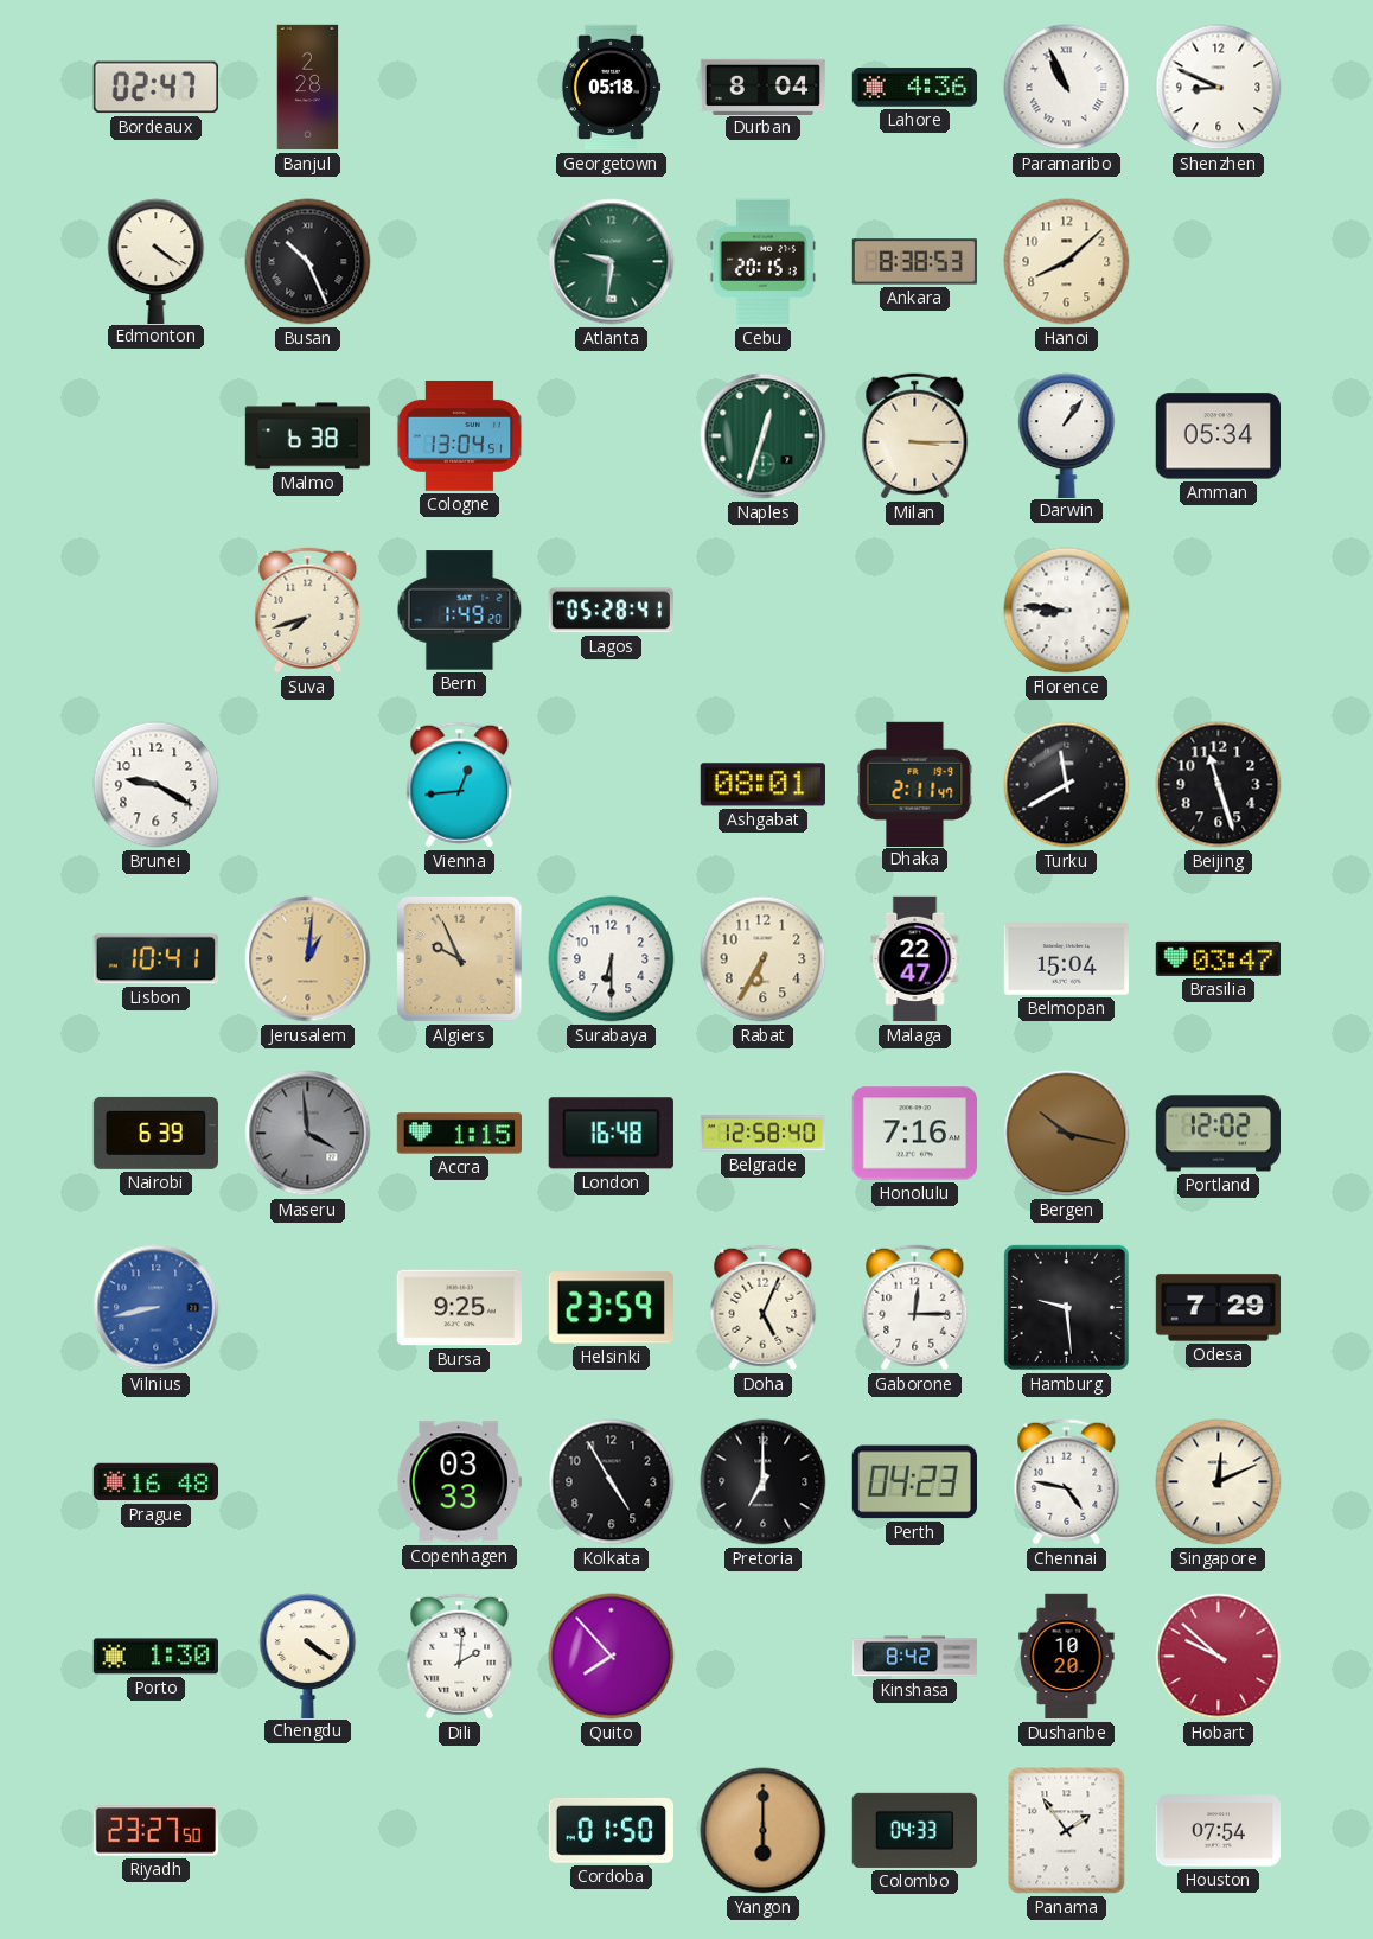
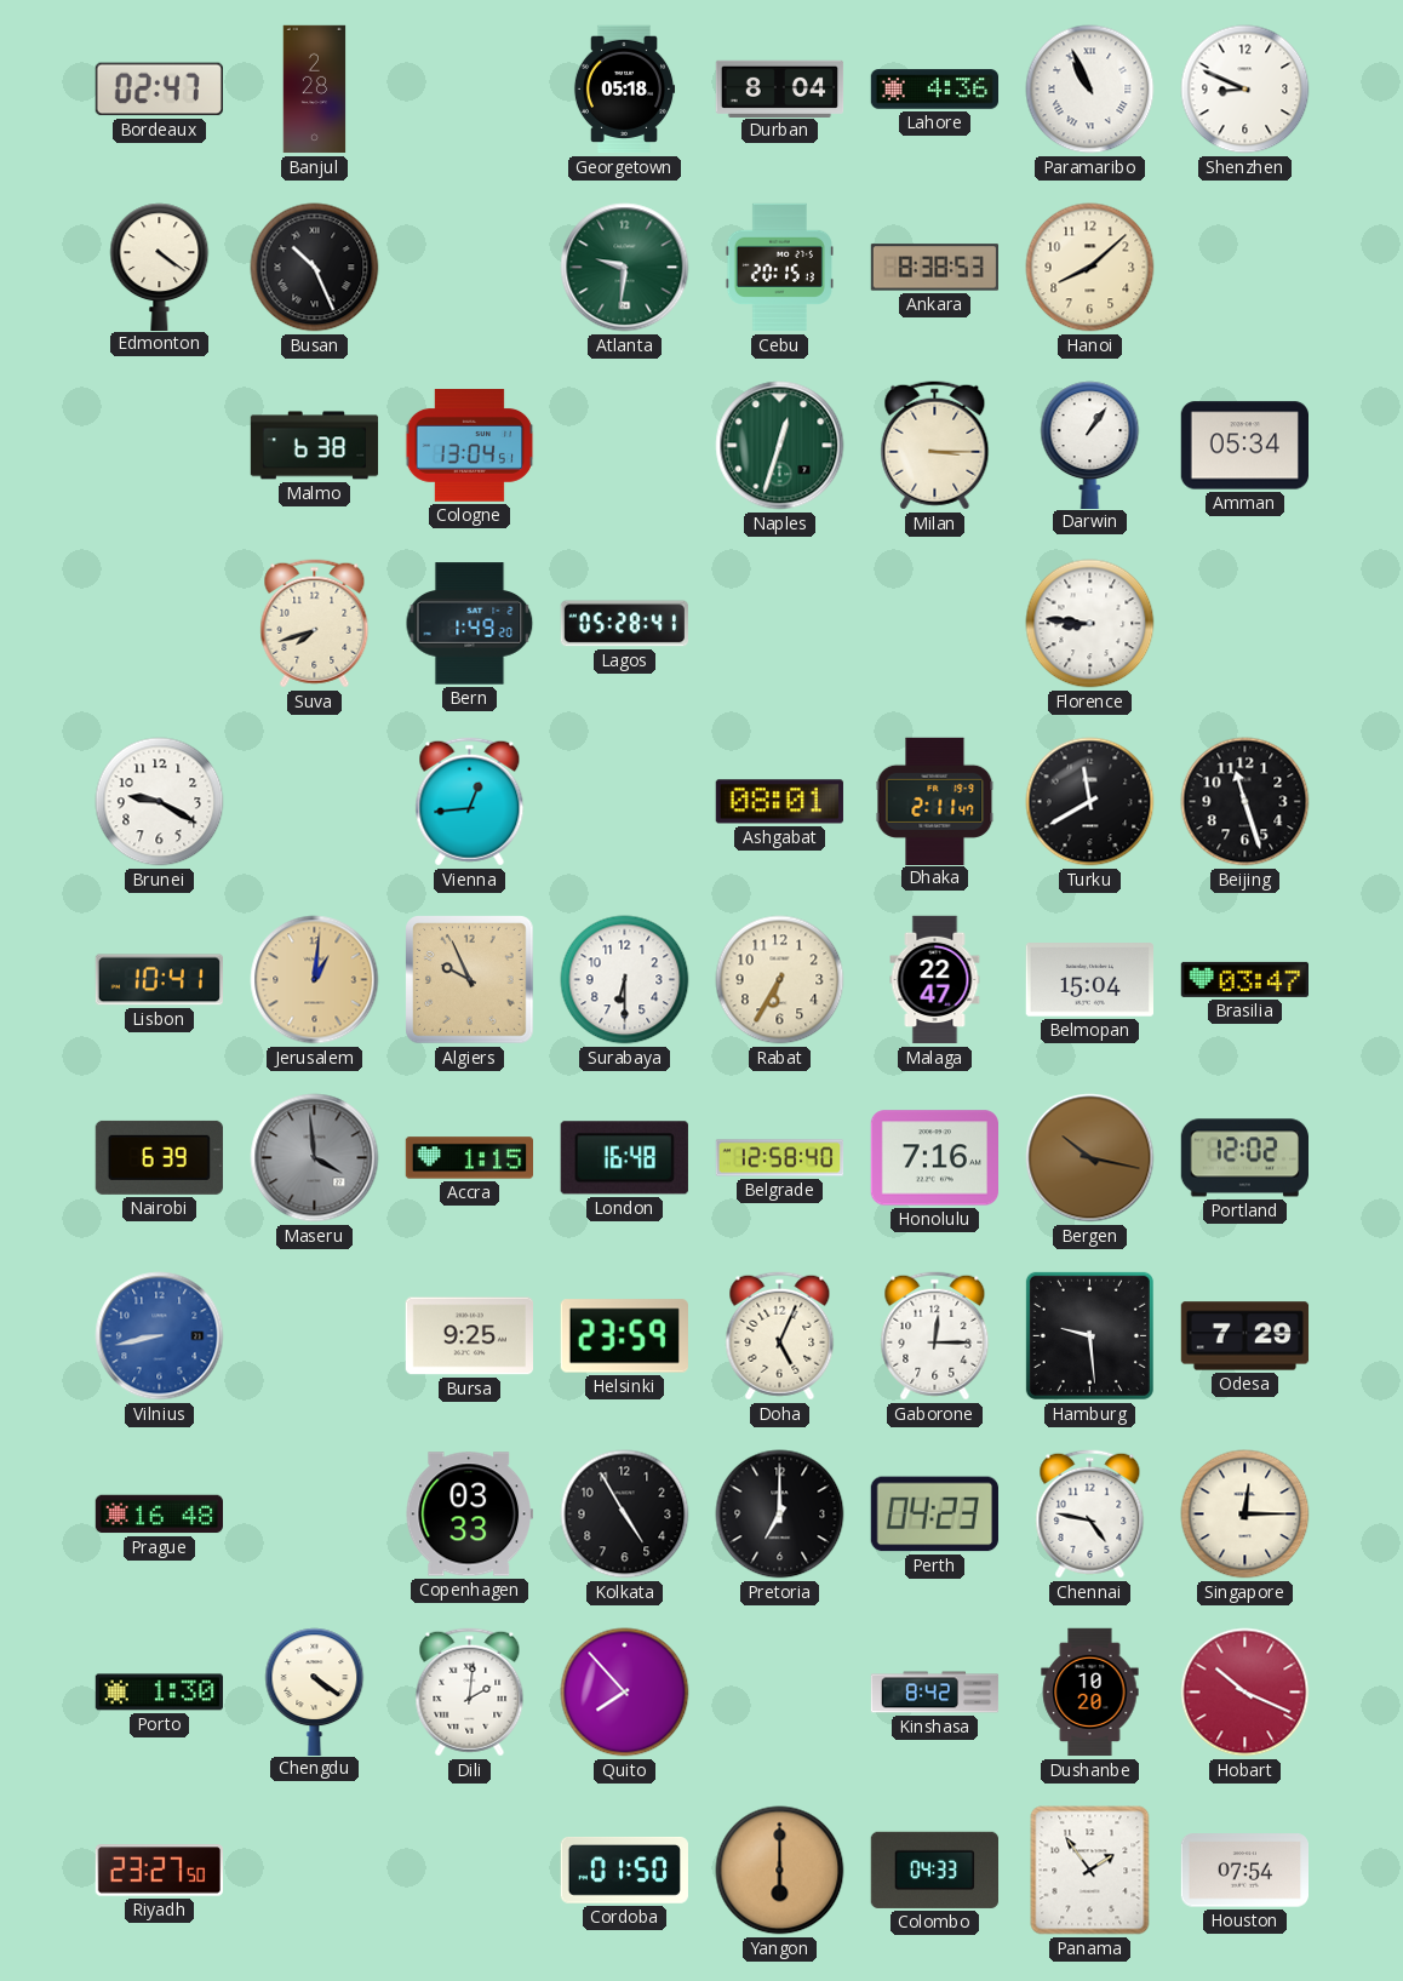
Singapore: 12:11 -> 12:15
Hobart: 9:52 -> 10:19
